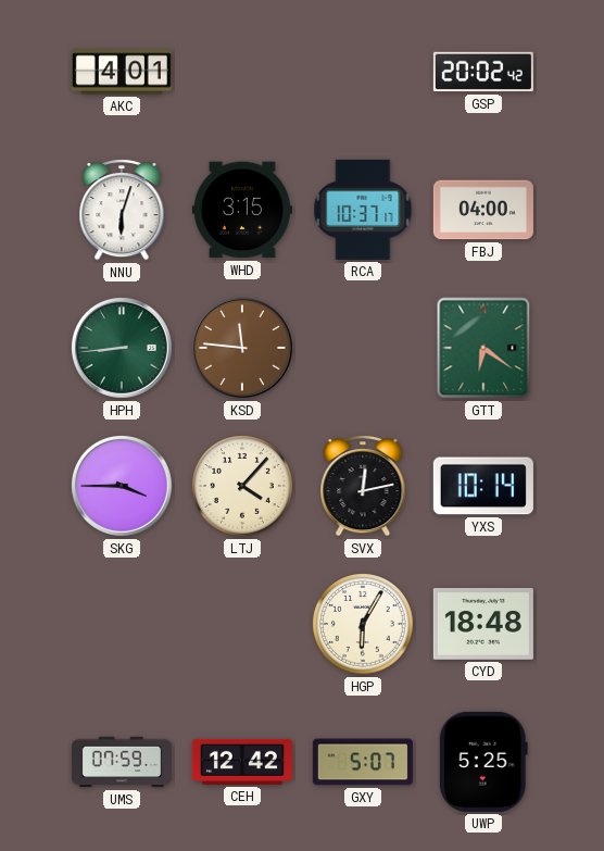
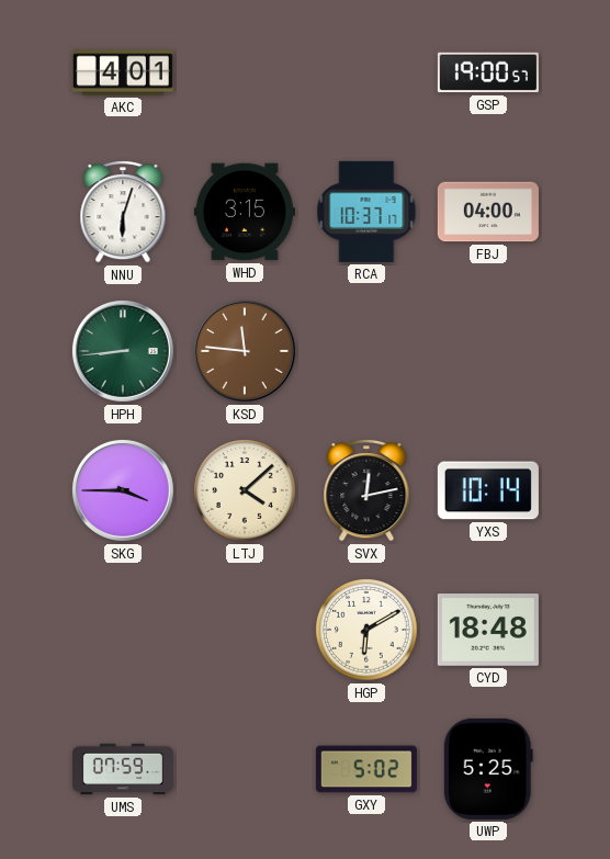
GSP: 20:02 -> 19:00
GTT: 6:21 -> none
LTJ: 4:07 -> 4:08
HGP: 6:05 -> 6:10
CEH: 12:42 -> none
GXY: 5:07 -> 5:02
